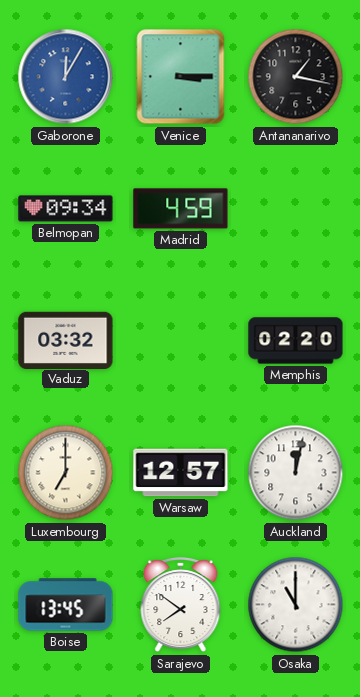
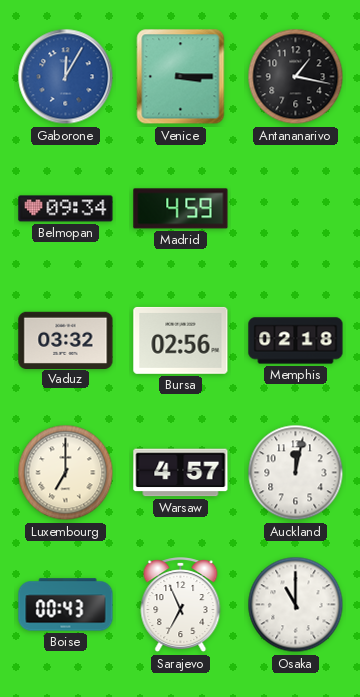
Bursa: none -> 02:56
Memphis: 02:20 -> 02:18
Warsaw: 12:57 -> 4:57
Boise: 13:45 -> 00:43
Sarajevo: 7:51 -> 6:56
